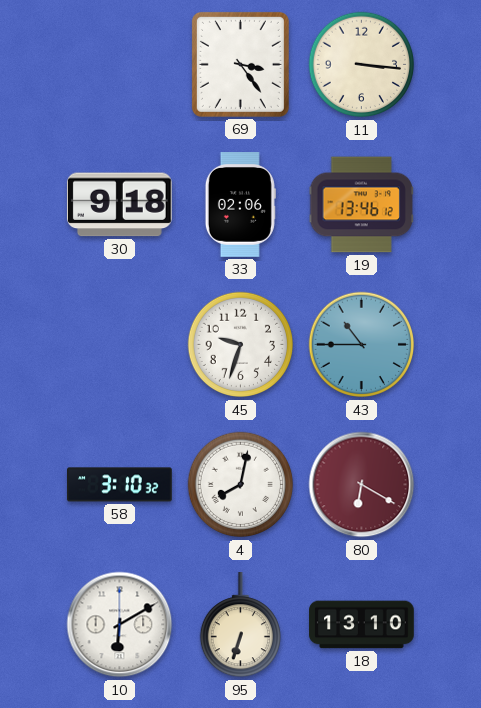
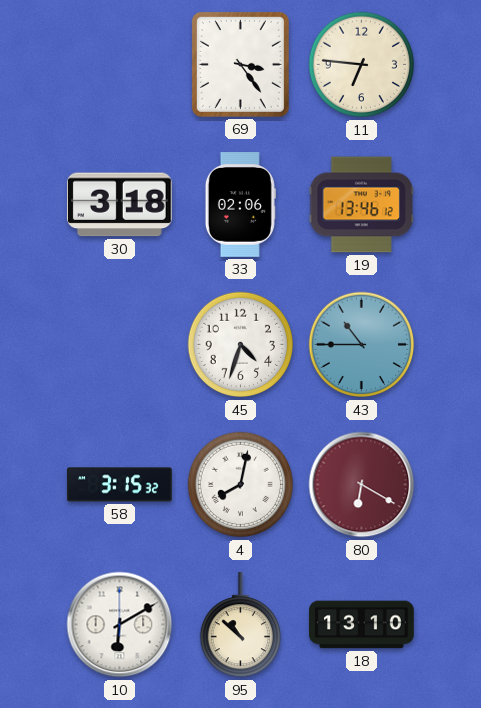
11: 3:16 -> 6:46
30: 9:18 -> 3:18
45: 9:33 -> 4:33
58: 3:10 -> 3:15
95: 6:33 -> 10:52
